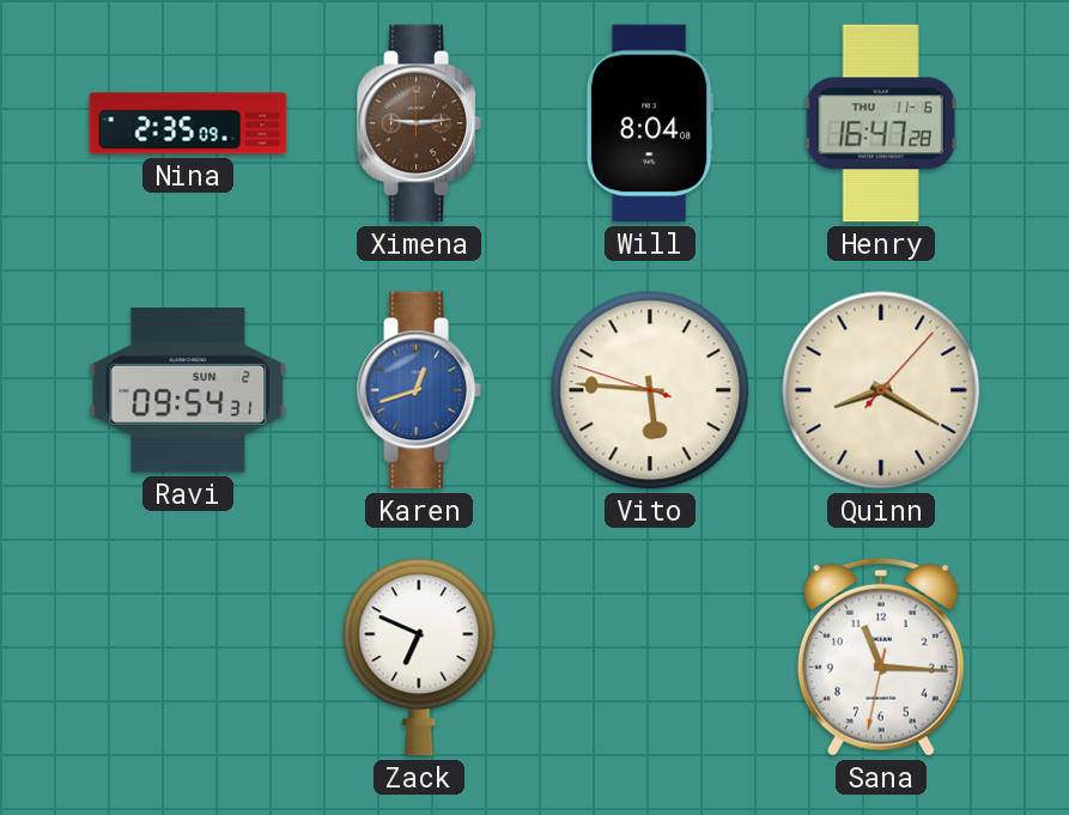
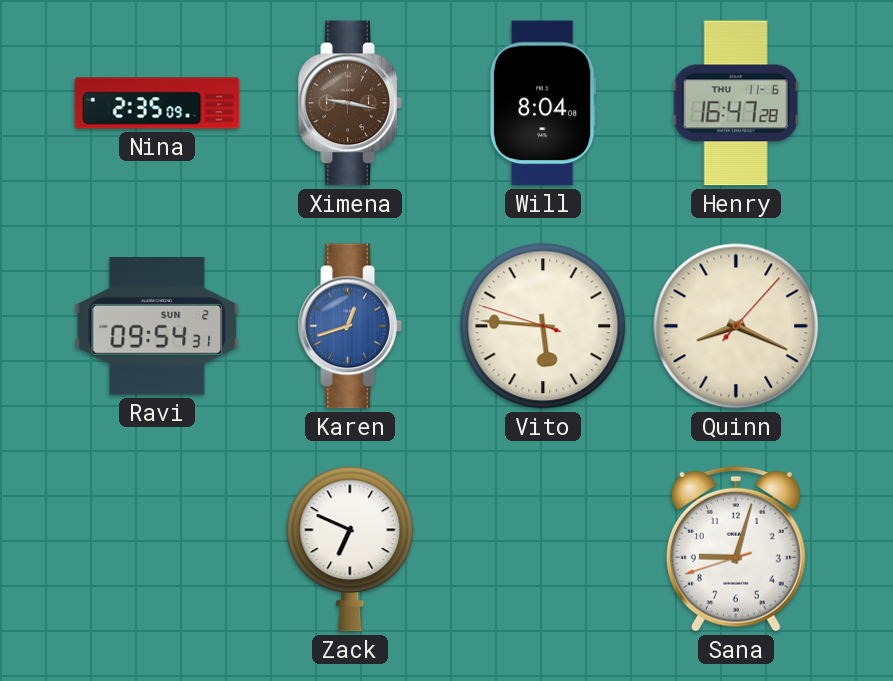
Ximena: 9:14 -> 9:17
Quinn: 8:20 -> 8:19
Sana: 11:15 -> 9:02
